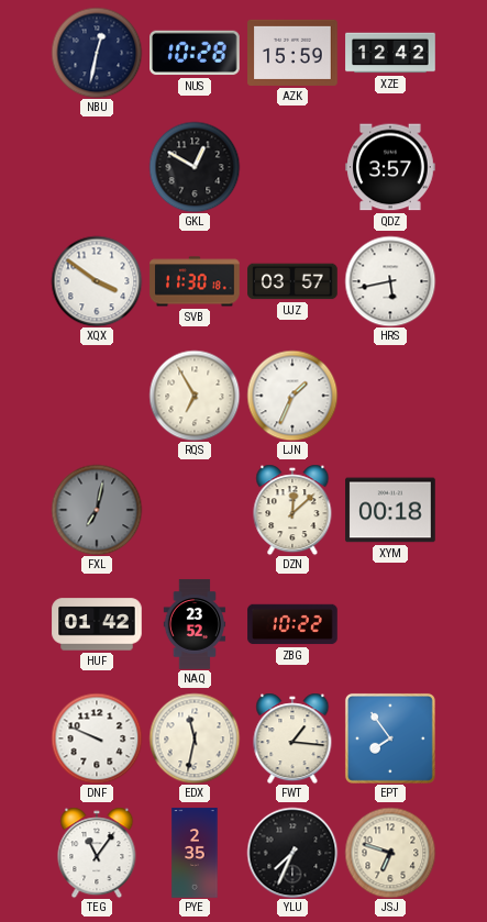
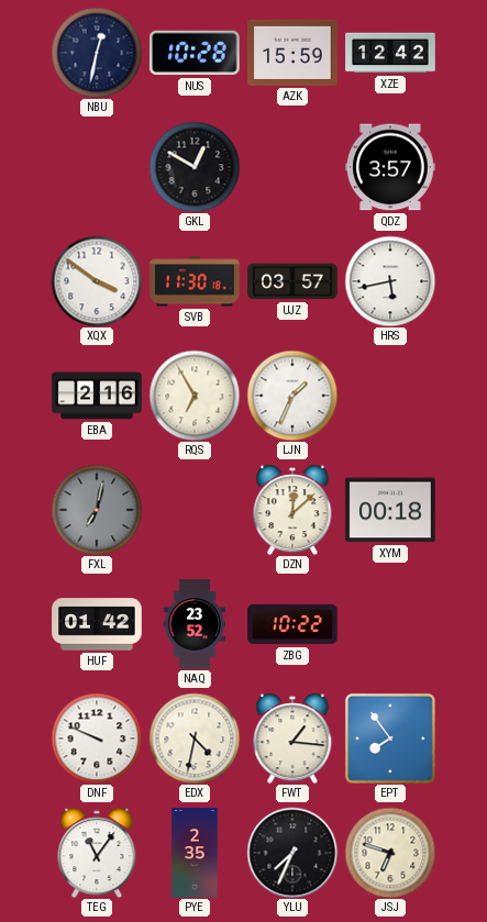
EBA: none -> 2:16
EDX: 11:32 -> 4:32
